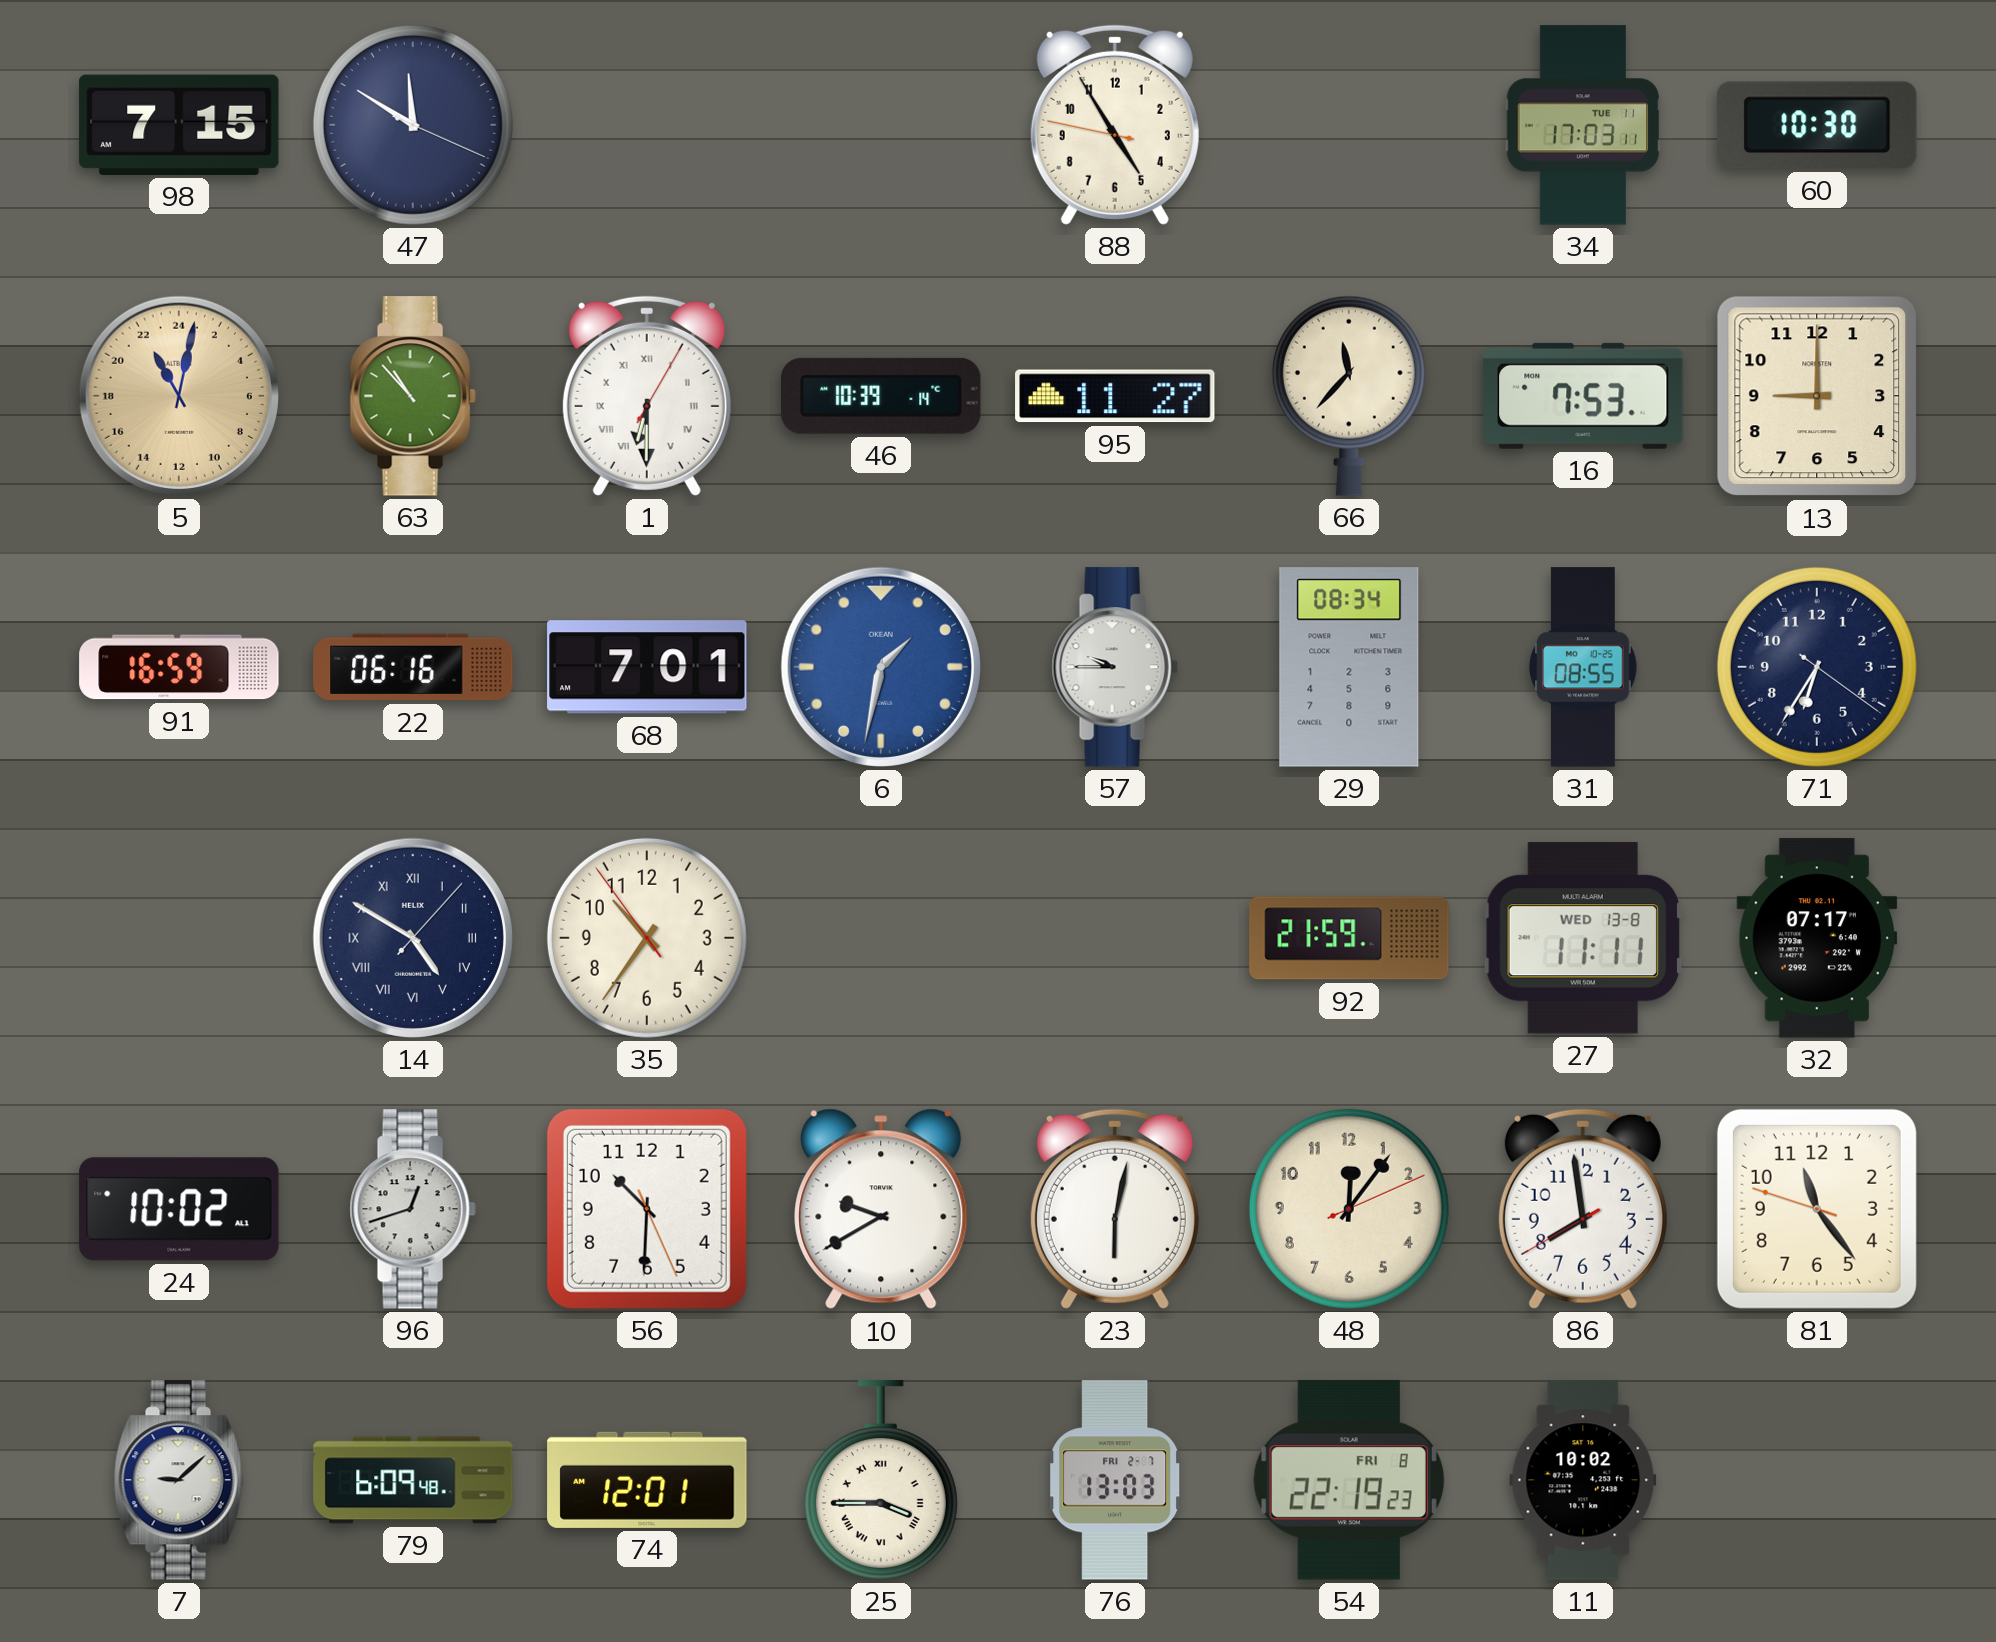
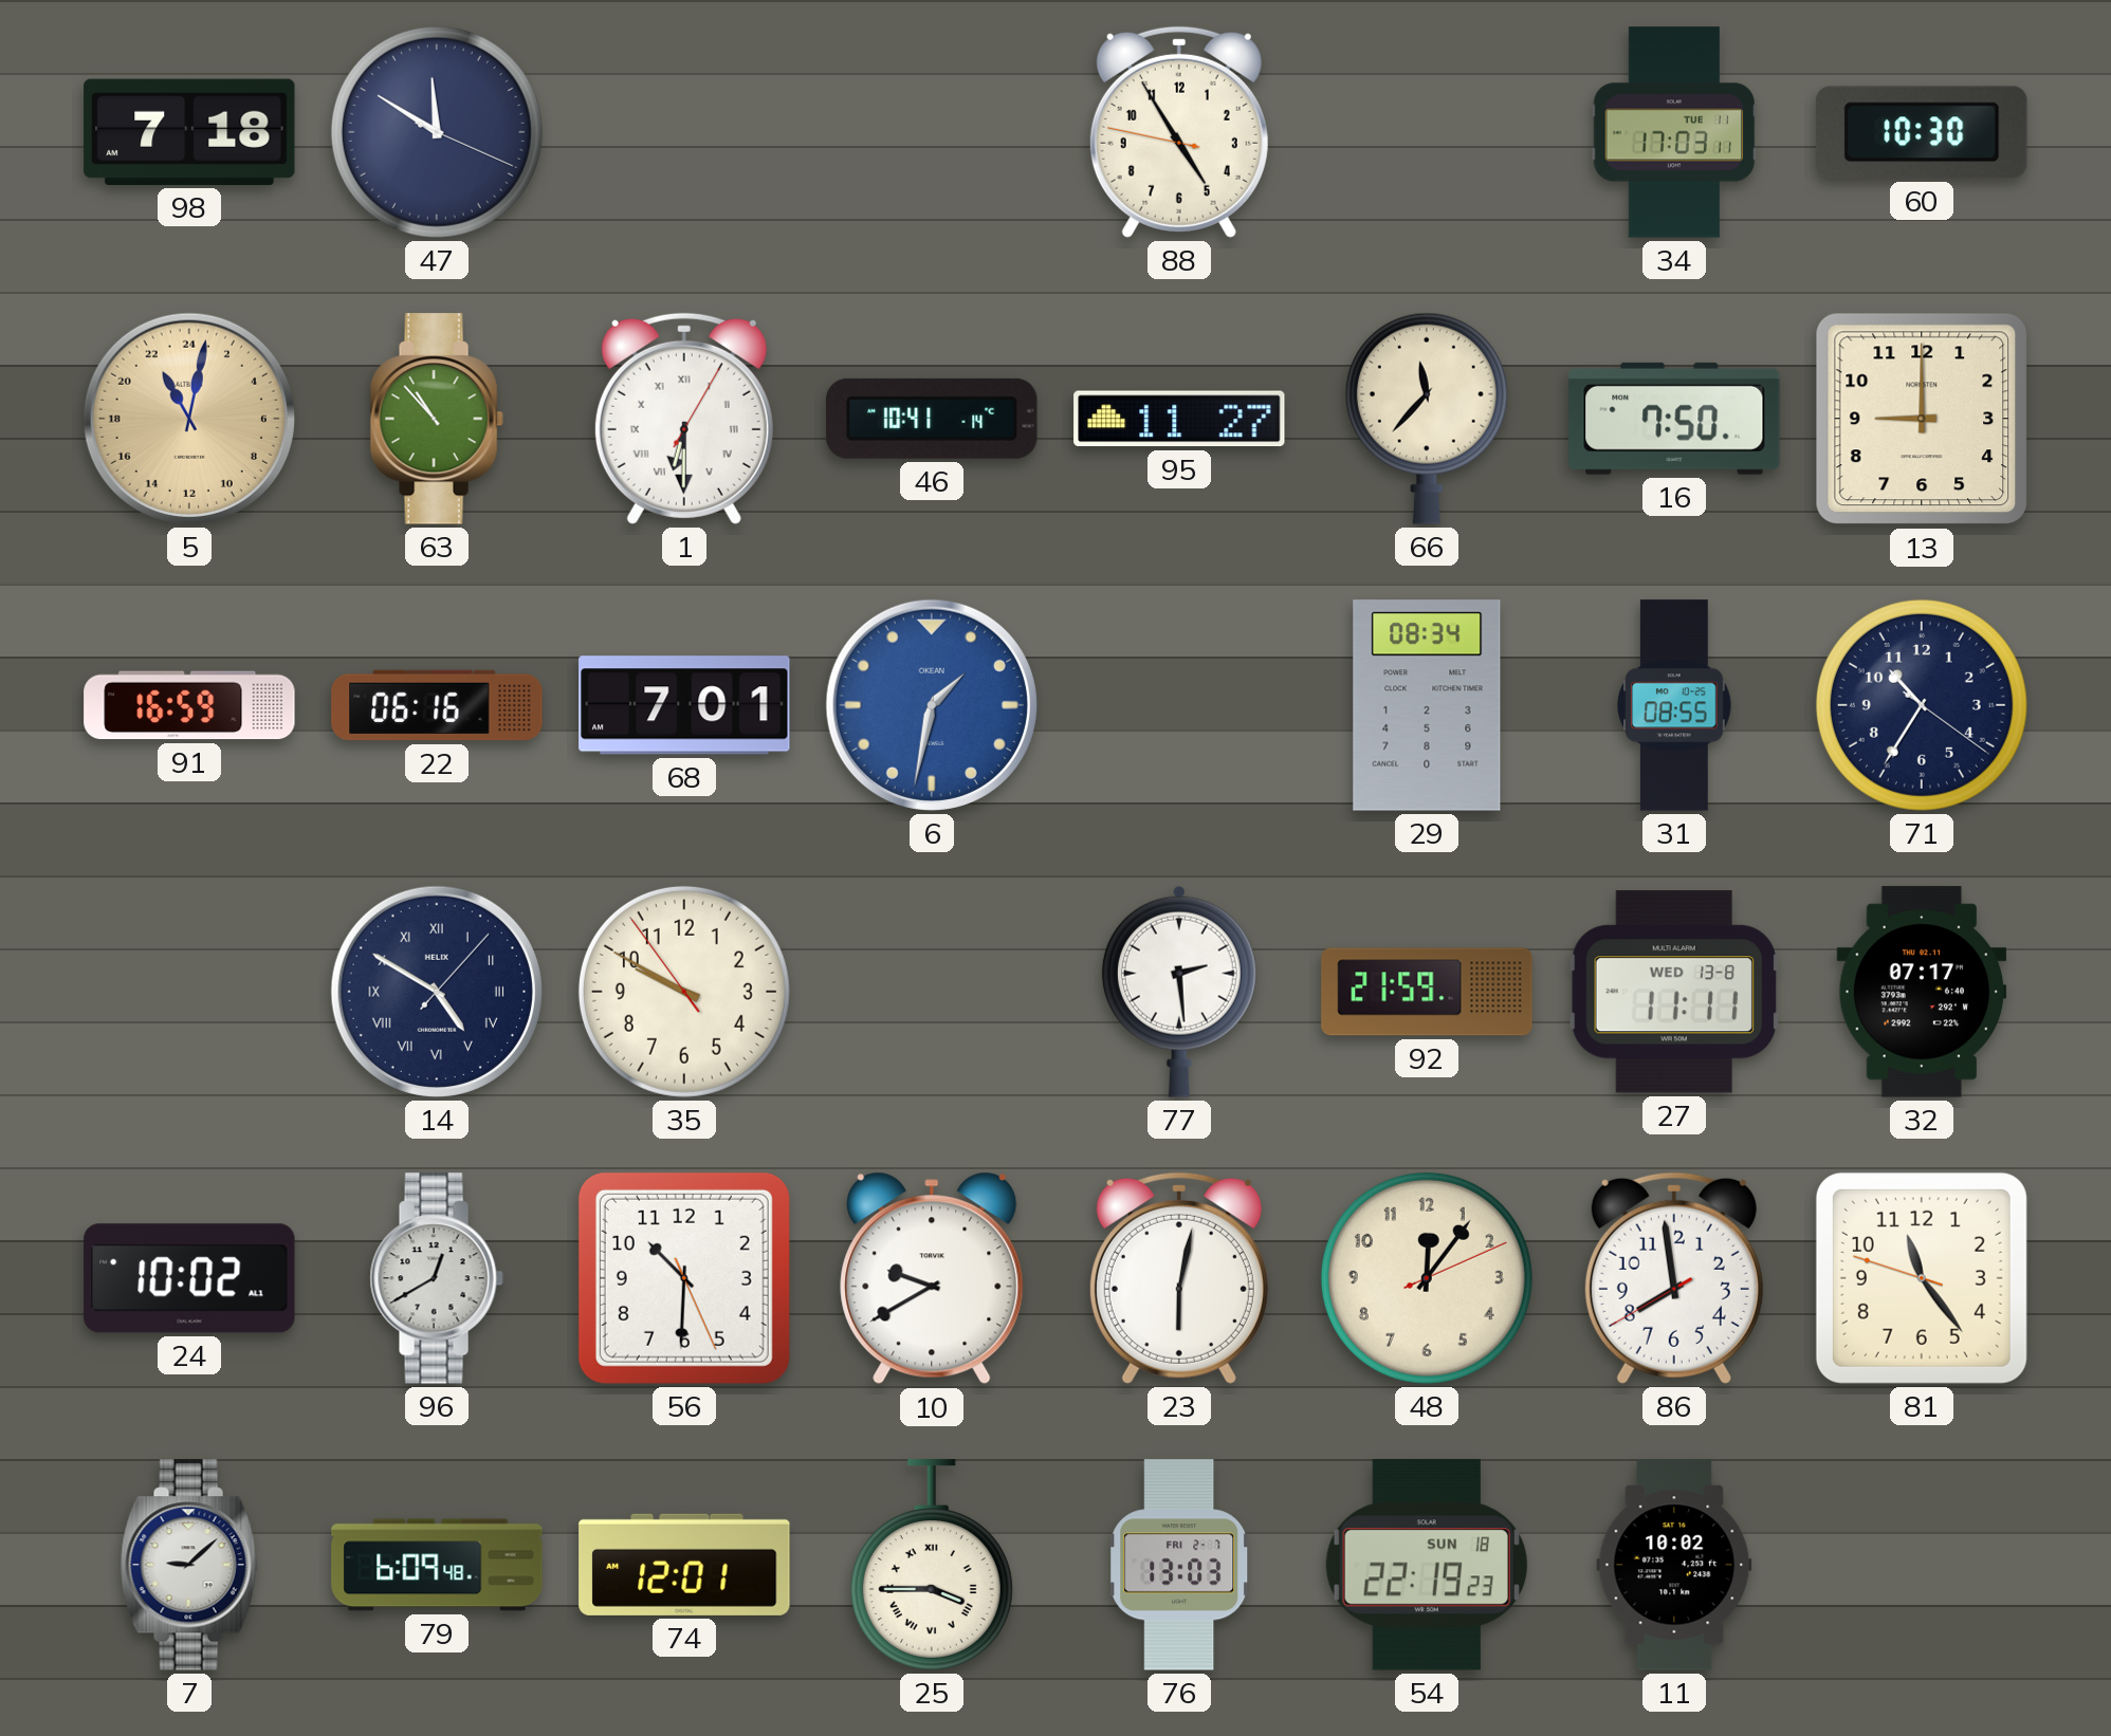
98: 7:15 -> 7:18
46: 10:39 -> 10:41
16: 7:53 -> 7:50
57: 9:45 -> none
71: 6:35 -> 10:35
35: 10:35 -> 9:49
77: none -> 2:29
96: 12:42 -> 12:40
54 date: FRI 8 -> SUN 18
